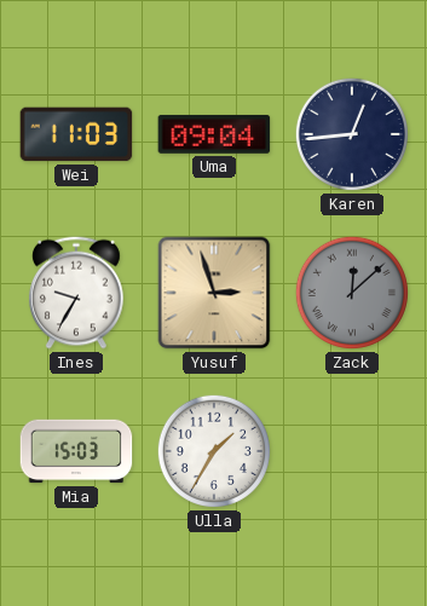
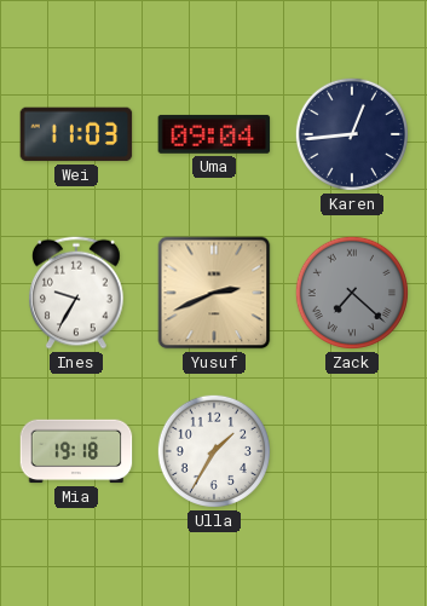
Yusuf: 2:57 -> 2:41
Zack: 12:08 -> 7:22
Mia: 15:03 -> 19:18
